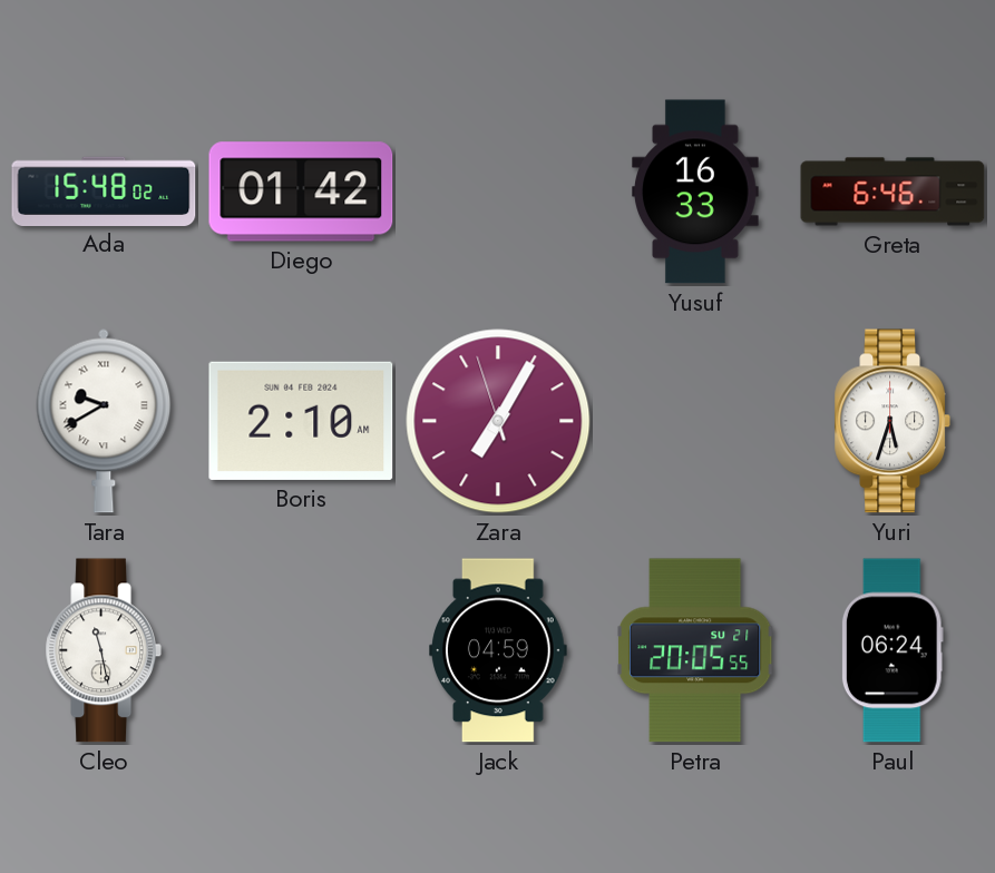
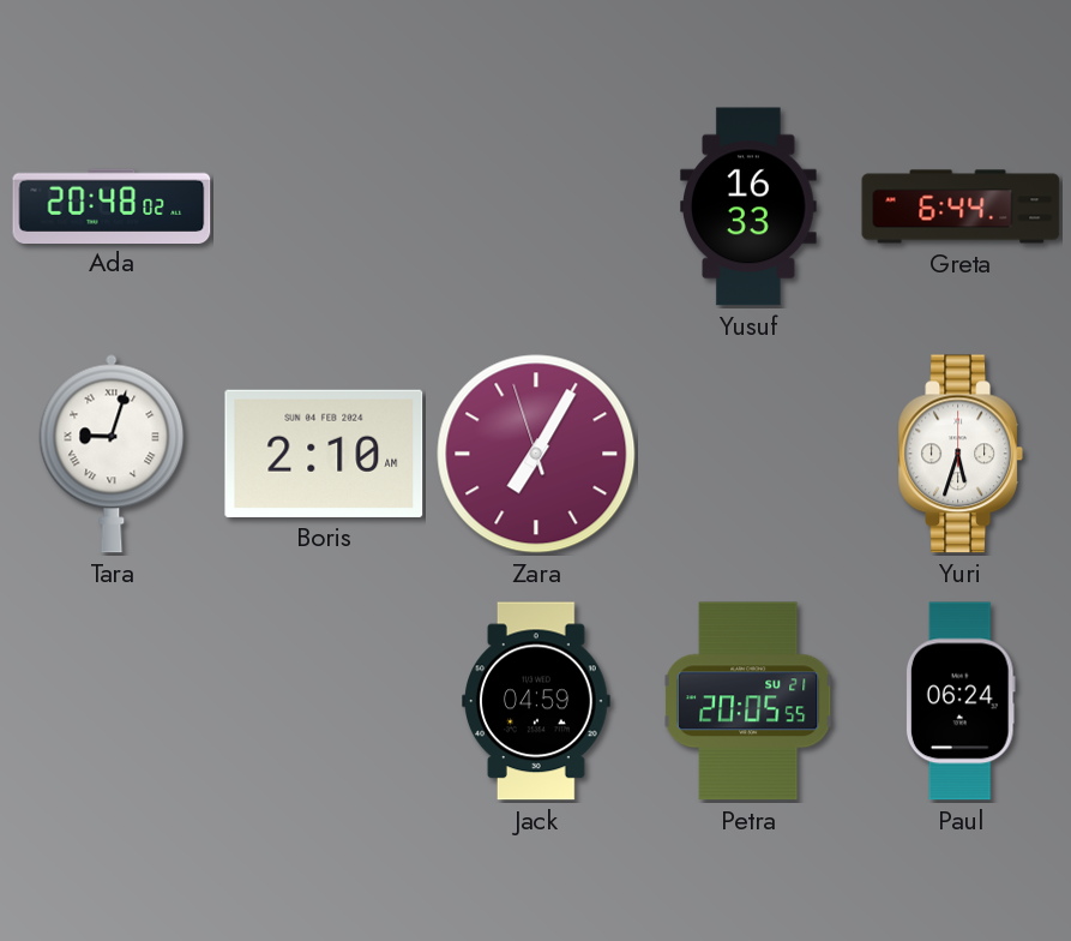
Ada: 15:48 -> 20:48
Diego: 01:42 -> none
Greta: 6:46 -> 6:44
Tara: 9:40 -> 9:03
Cleo: 11:28 -> none
